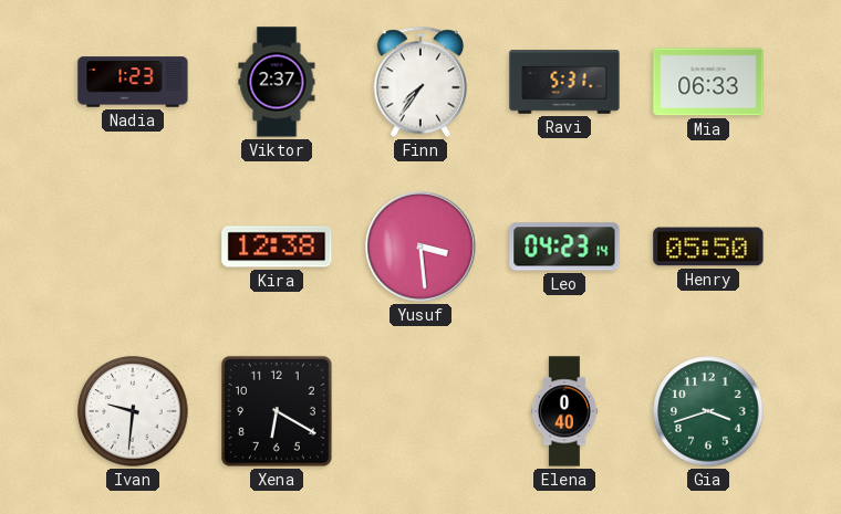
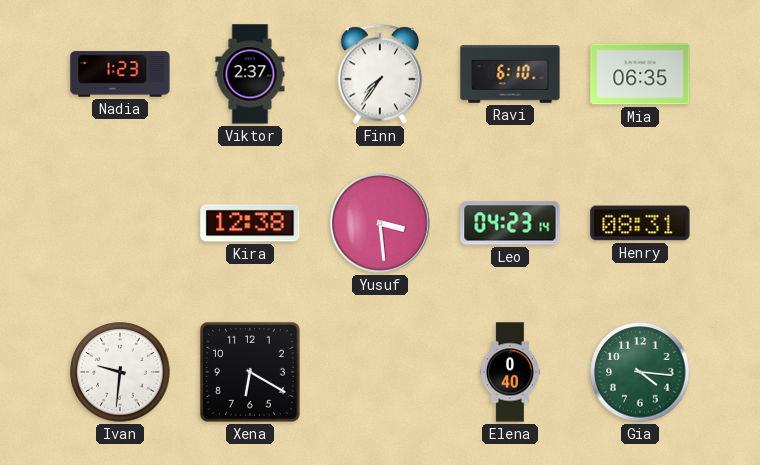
Ravi: 5:31 -> 6:10
Mia: 06:33 -> 06:35
Henry: 05:50 -> 08:31
Gia: 3:42 -> 4:16
